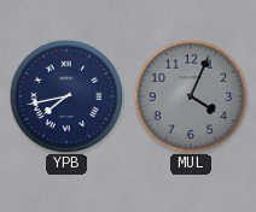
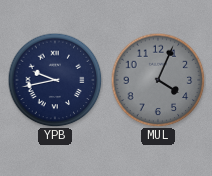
YPB: 7:43 -> 9:43
